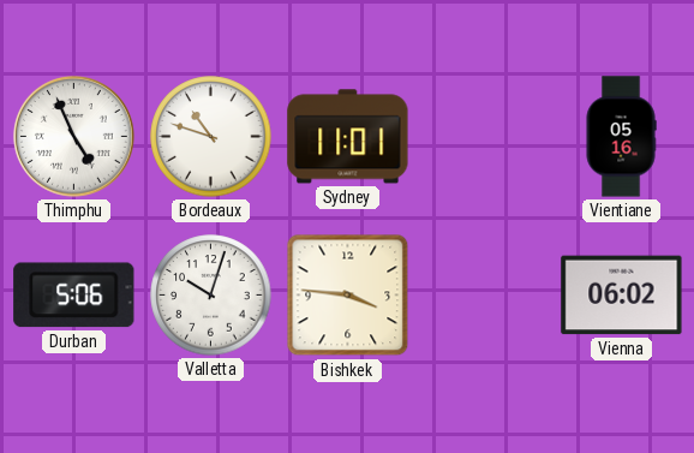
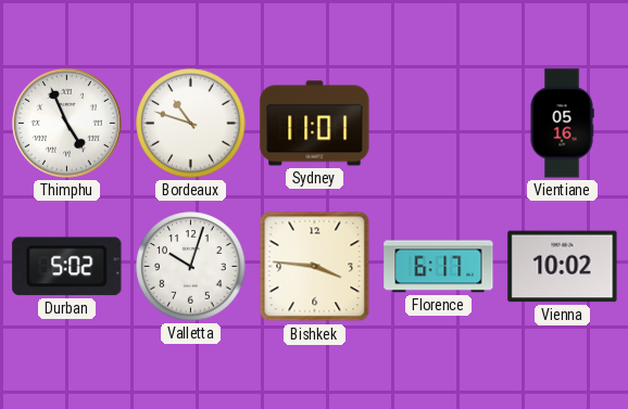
Durban: 5:06 -> 5:02
Florence: none -> 6:17
Vienna: 06:02 -> 10:02
